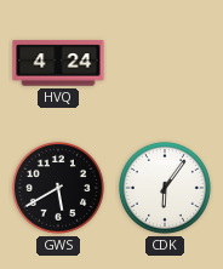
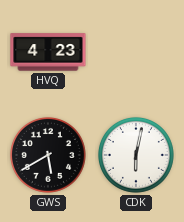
HVQ: 4:24 -> 4:23
CDK: 6:06 -> 6:02
